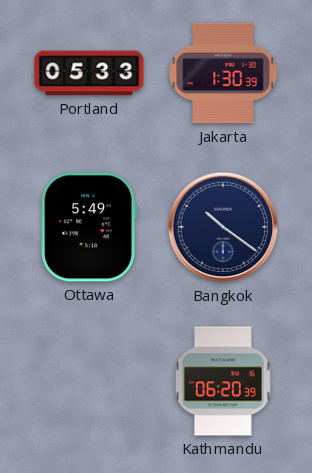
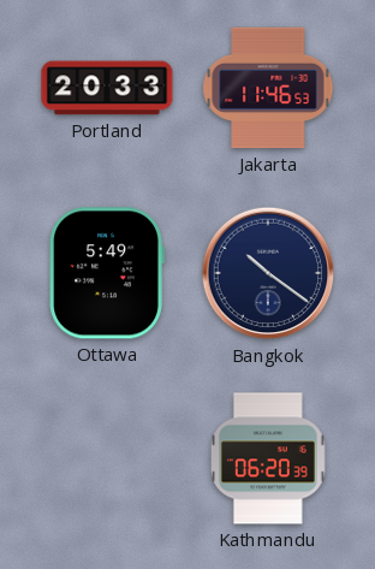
Portland: 05:33 -> 20:33
Jakarta: 1:30 -> 11:46
